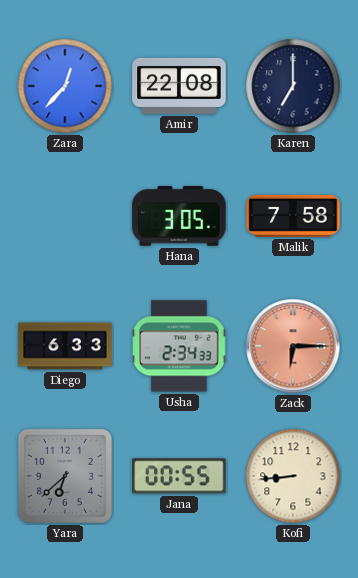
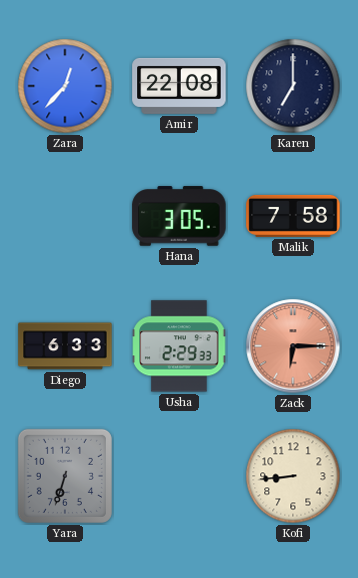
Usha: 2:34 -> 2:29
Yara: 6:38 -> 6:33
Jana: 00:55 -> none
